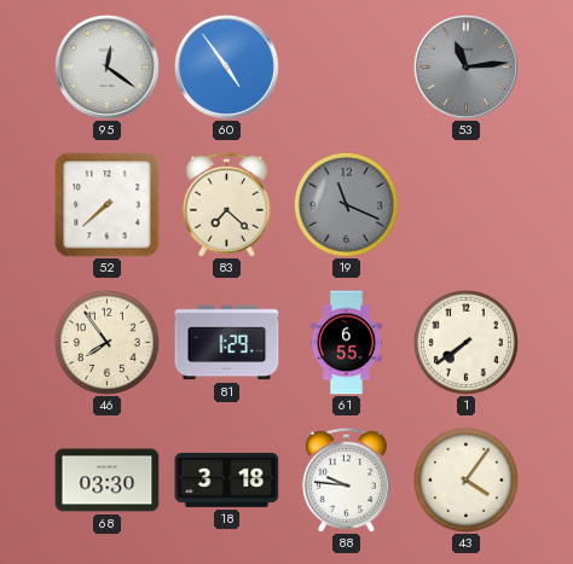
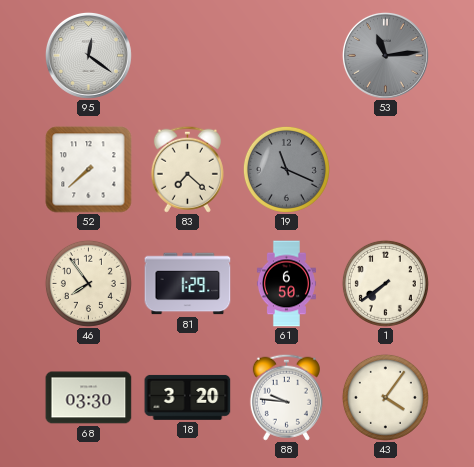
60: 4:54 -> none
61: 6:55 -> 6:50
18: 3:18 -> 3:20
